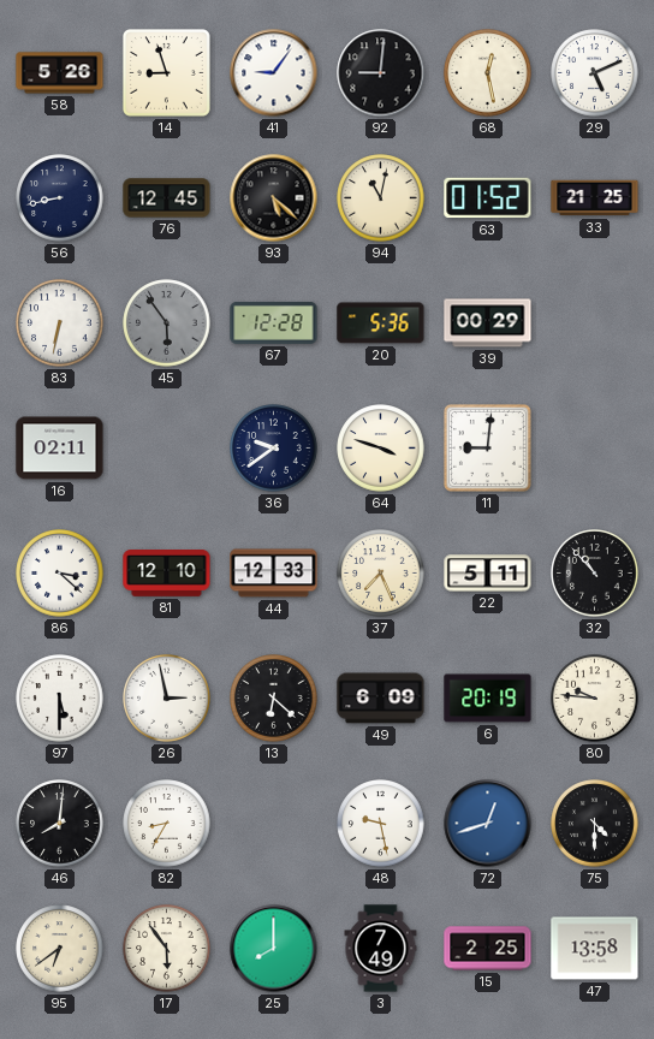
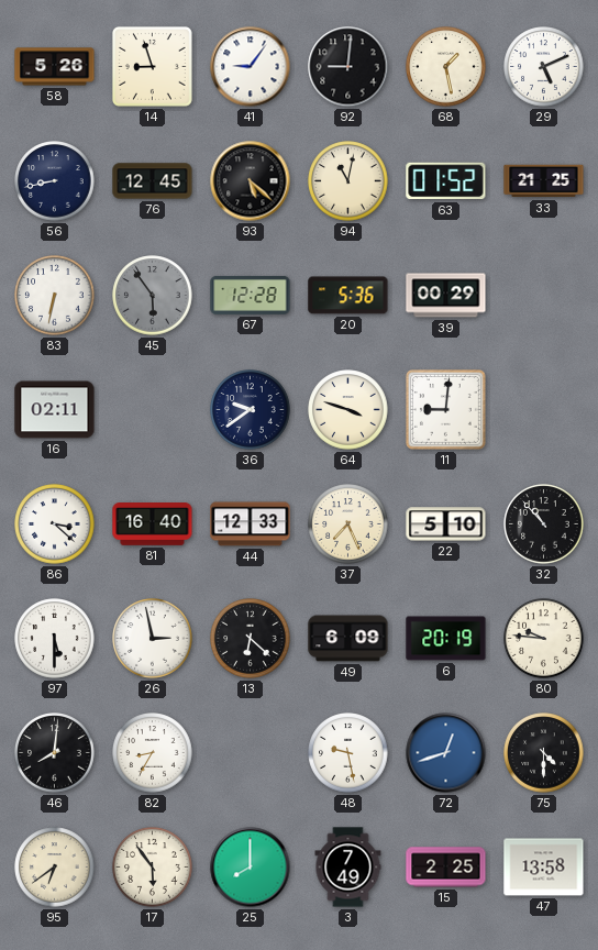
68: 12:28 -> 1:28
81: 12:10 -> 16:40
22: 5:11 -> 5:10
